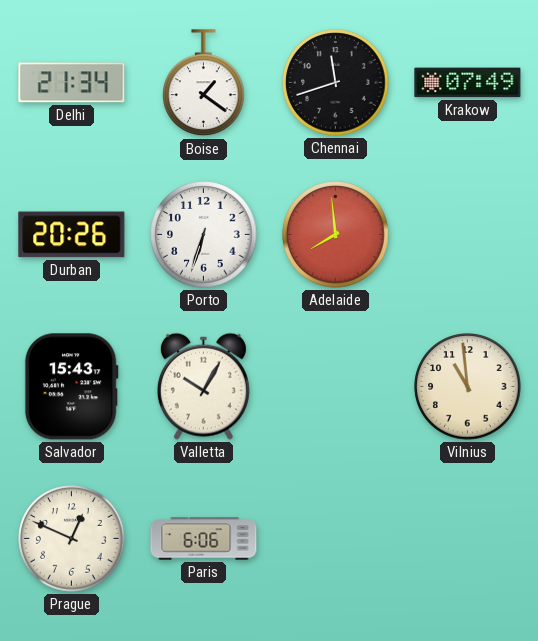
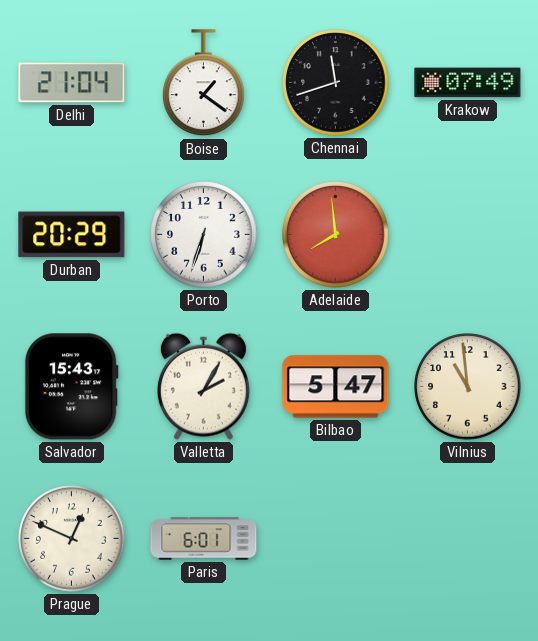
Delhi: 21:34 -> 21:04
Durban: 20:26 -> 20:29
Valletta: 10:05 -> 2:05
Bilbao: none -> 5:47
Paris: 6:06 -> 6:01
